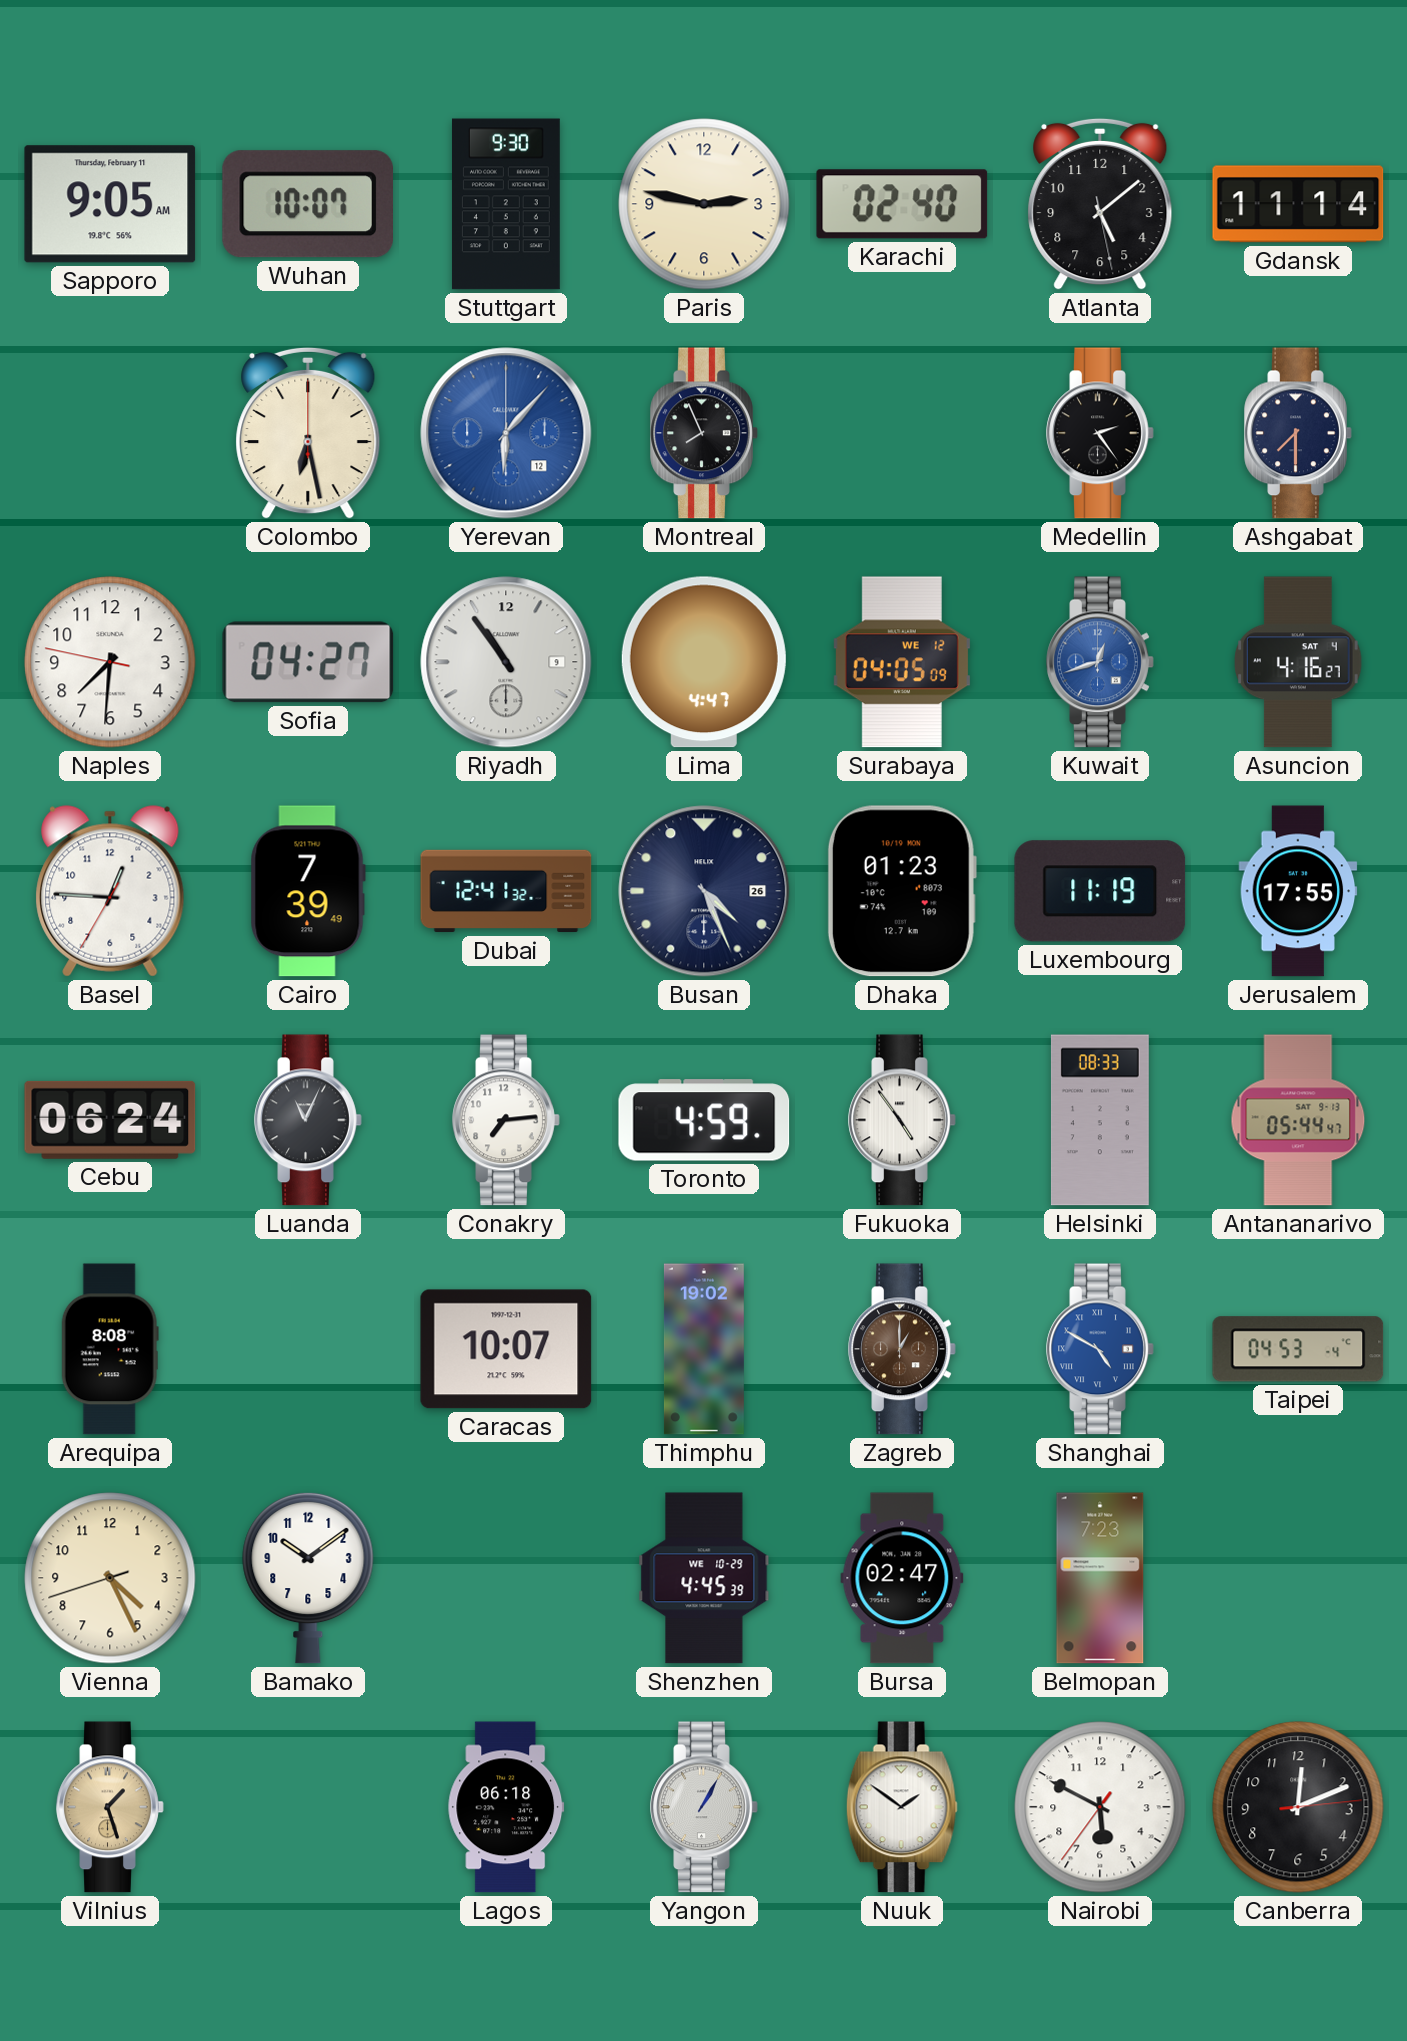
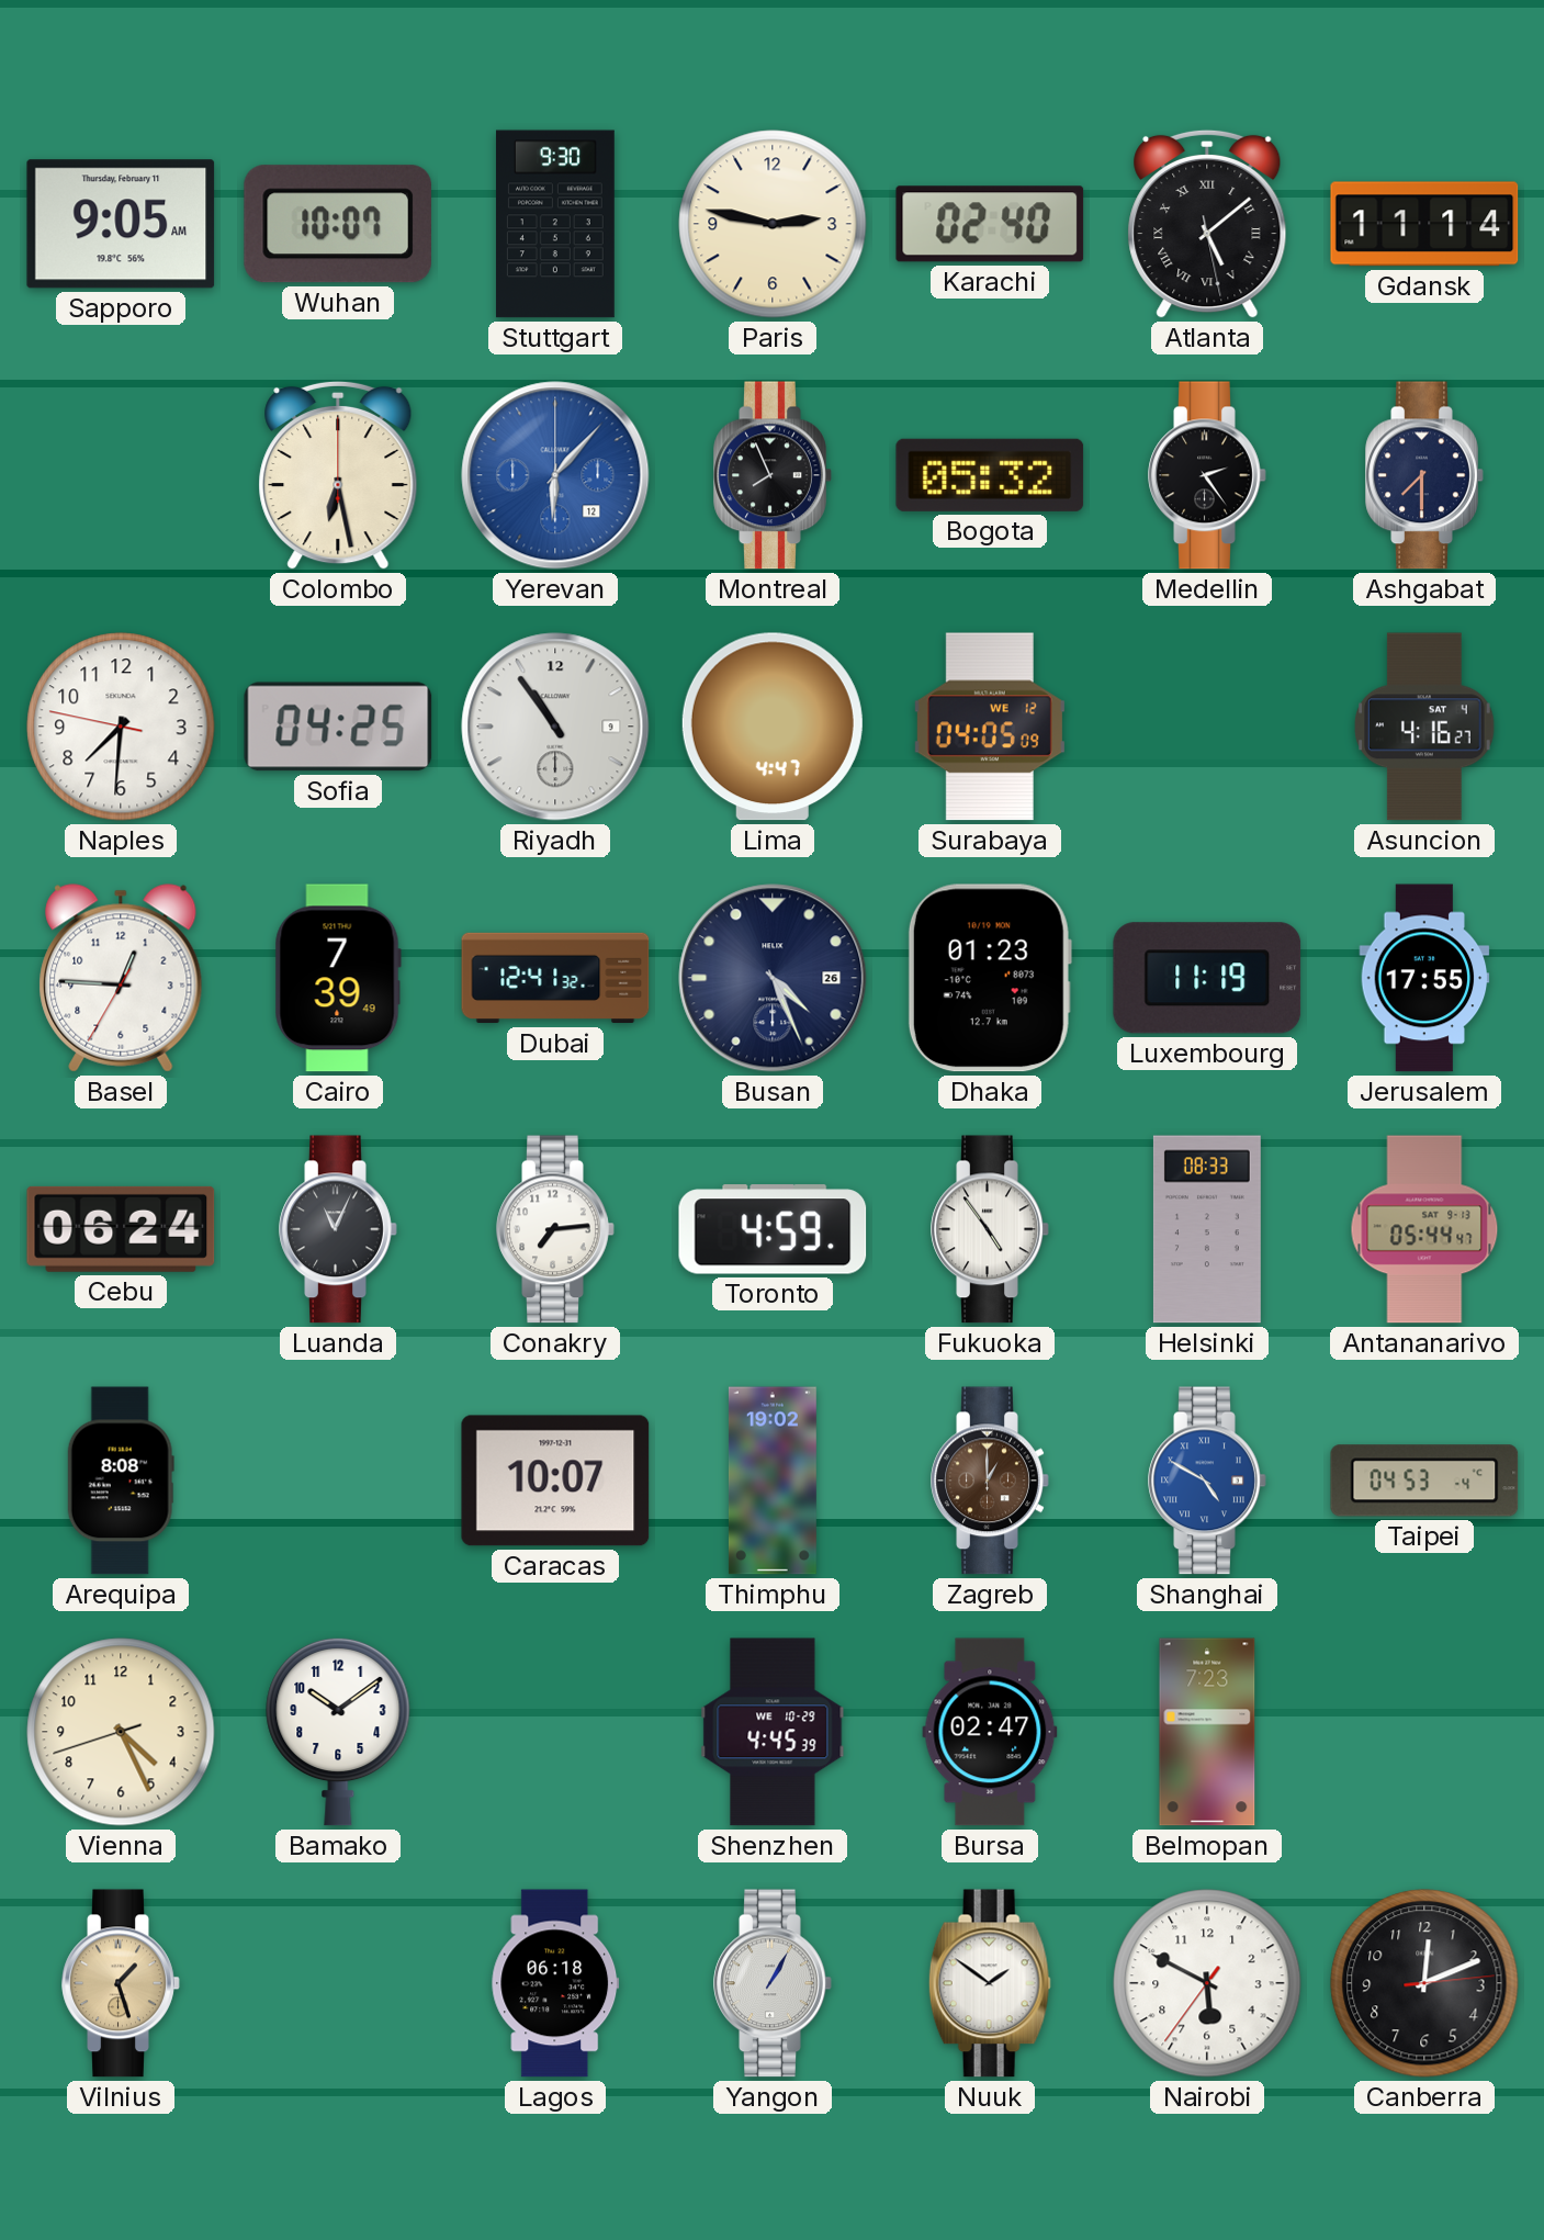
Atlanta numerals: Arabic -> Roman
Bogota: none -> 05:32
Sofia: 04:27 -> 04:25
Kuwait: 12:42 -> none
